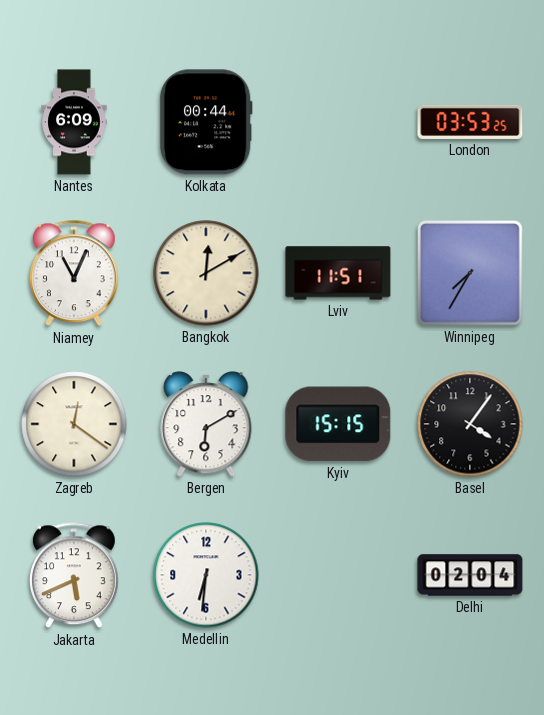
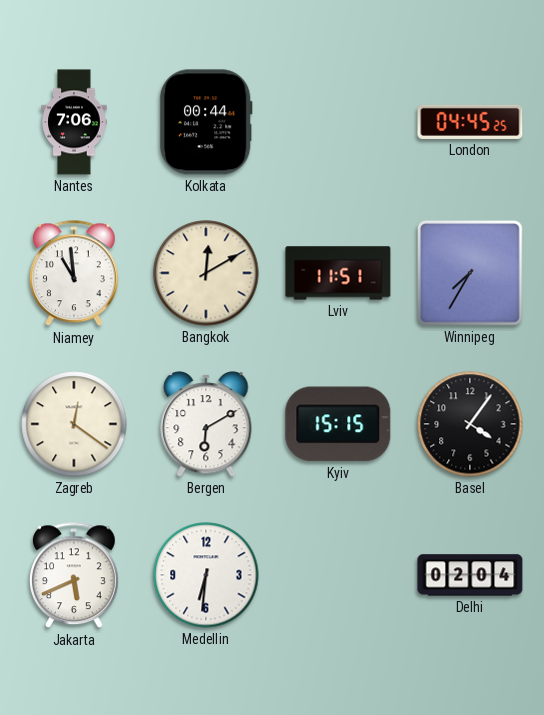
Nantes: 6:09 -> 7:06
London: 03:53 -> 04:45
Niamey: 11:04 -> 10:59
